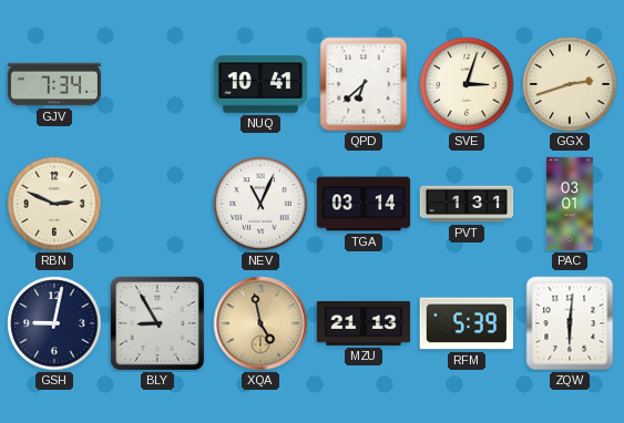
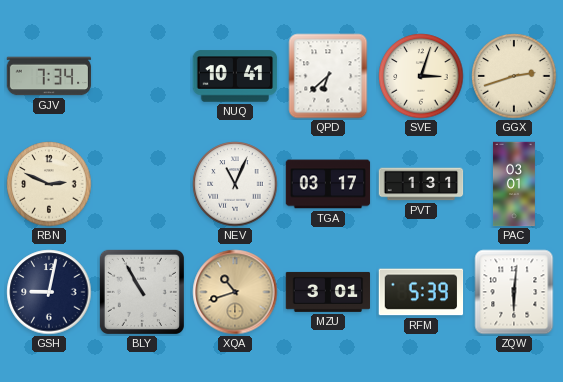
TGA: 03:14 -> 03:17
BLY: 8:55 -> 10:55
XQA: 4:58 -> 10:42
MZU: 21:13 -> 3:01
